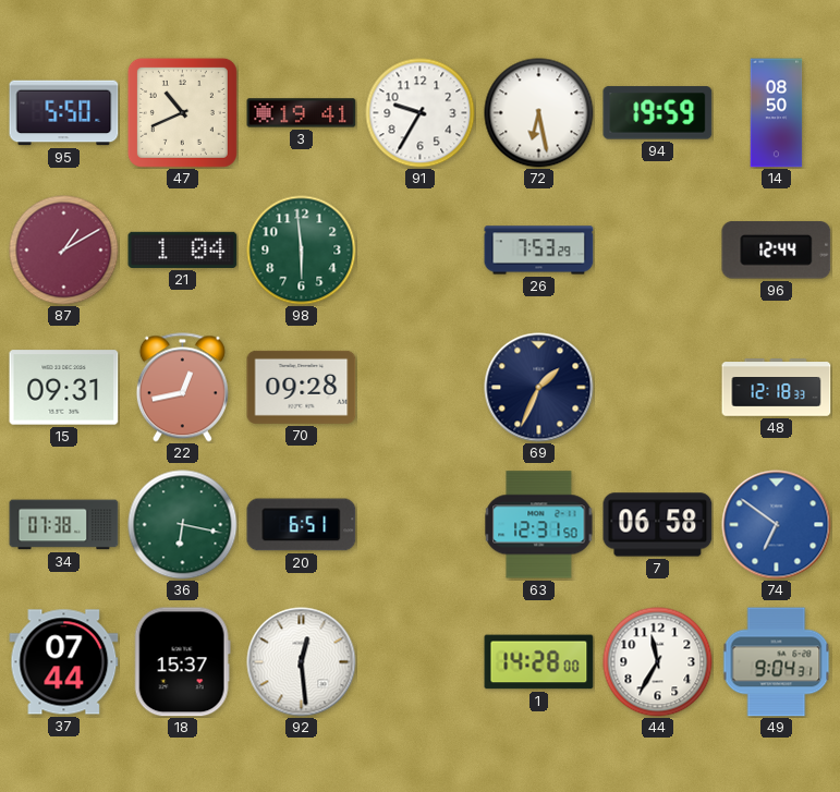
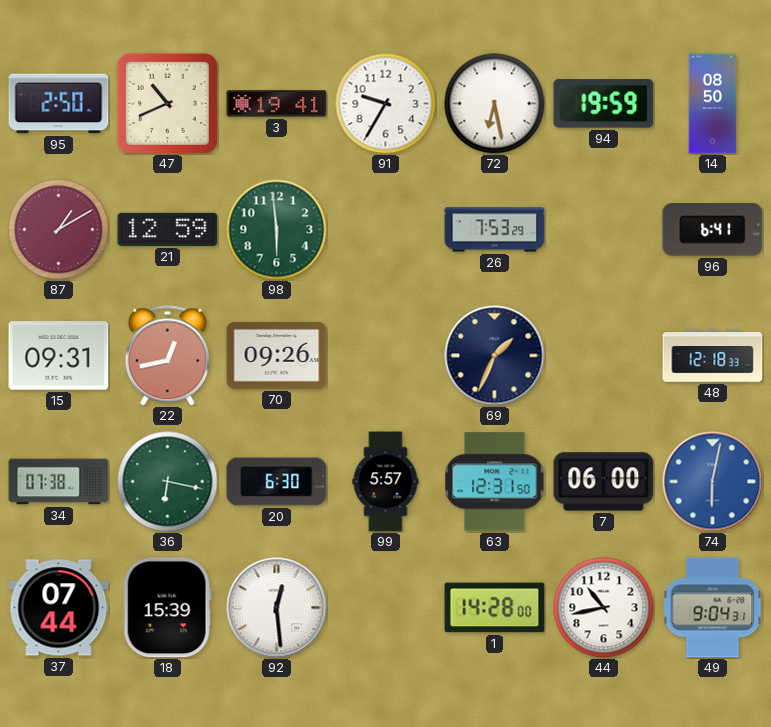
95: 5:50 -> 2:50
21: 1:04 -> 12:59
96: 12:44 -> 6:41
70: 09:28 -> 09:26
20: 6:51 -> 6:30
99: none -> 5:57
7: 06:58 -> 06:00
74: 6:51 -> 6:02
18: 15:37 -> 15:39
44: 11:35 -> 10:43
